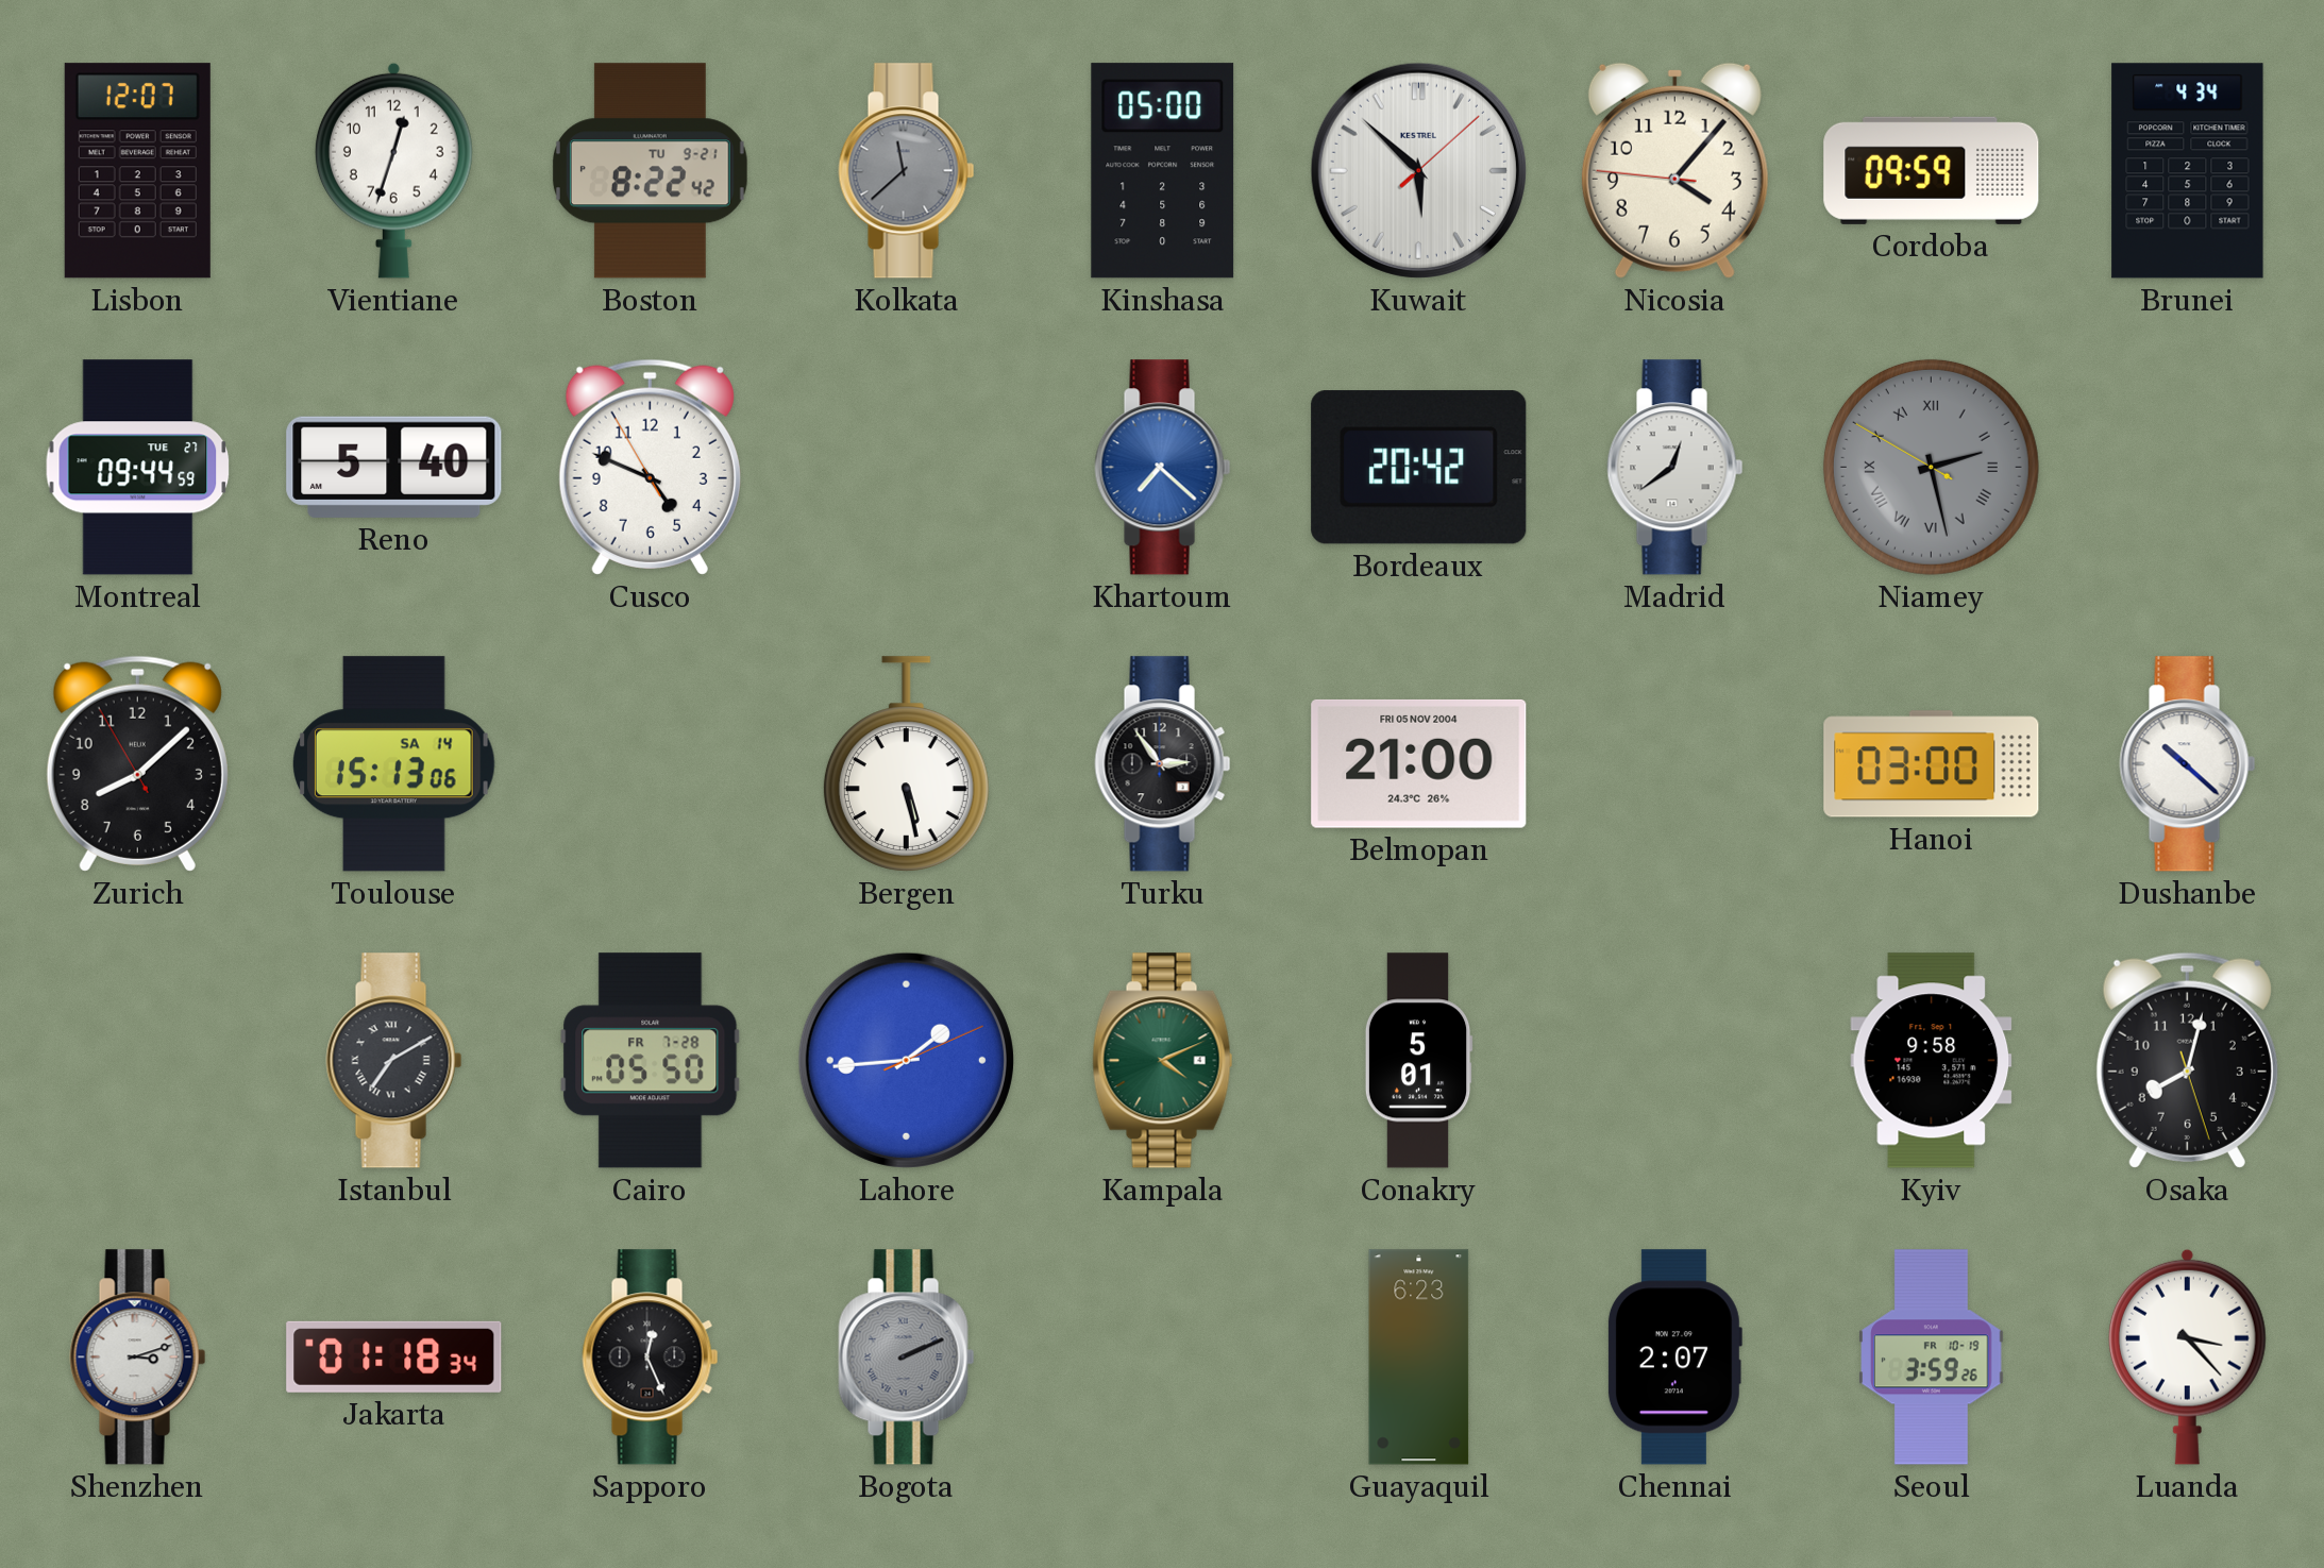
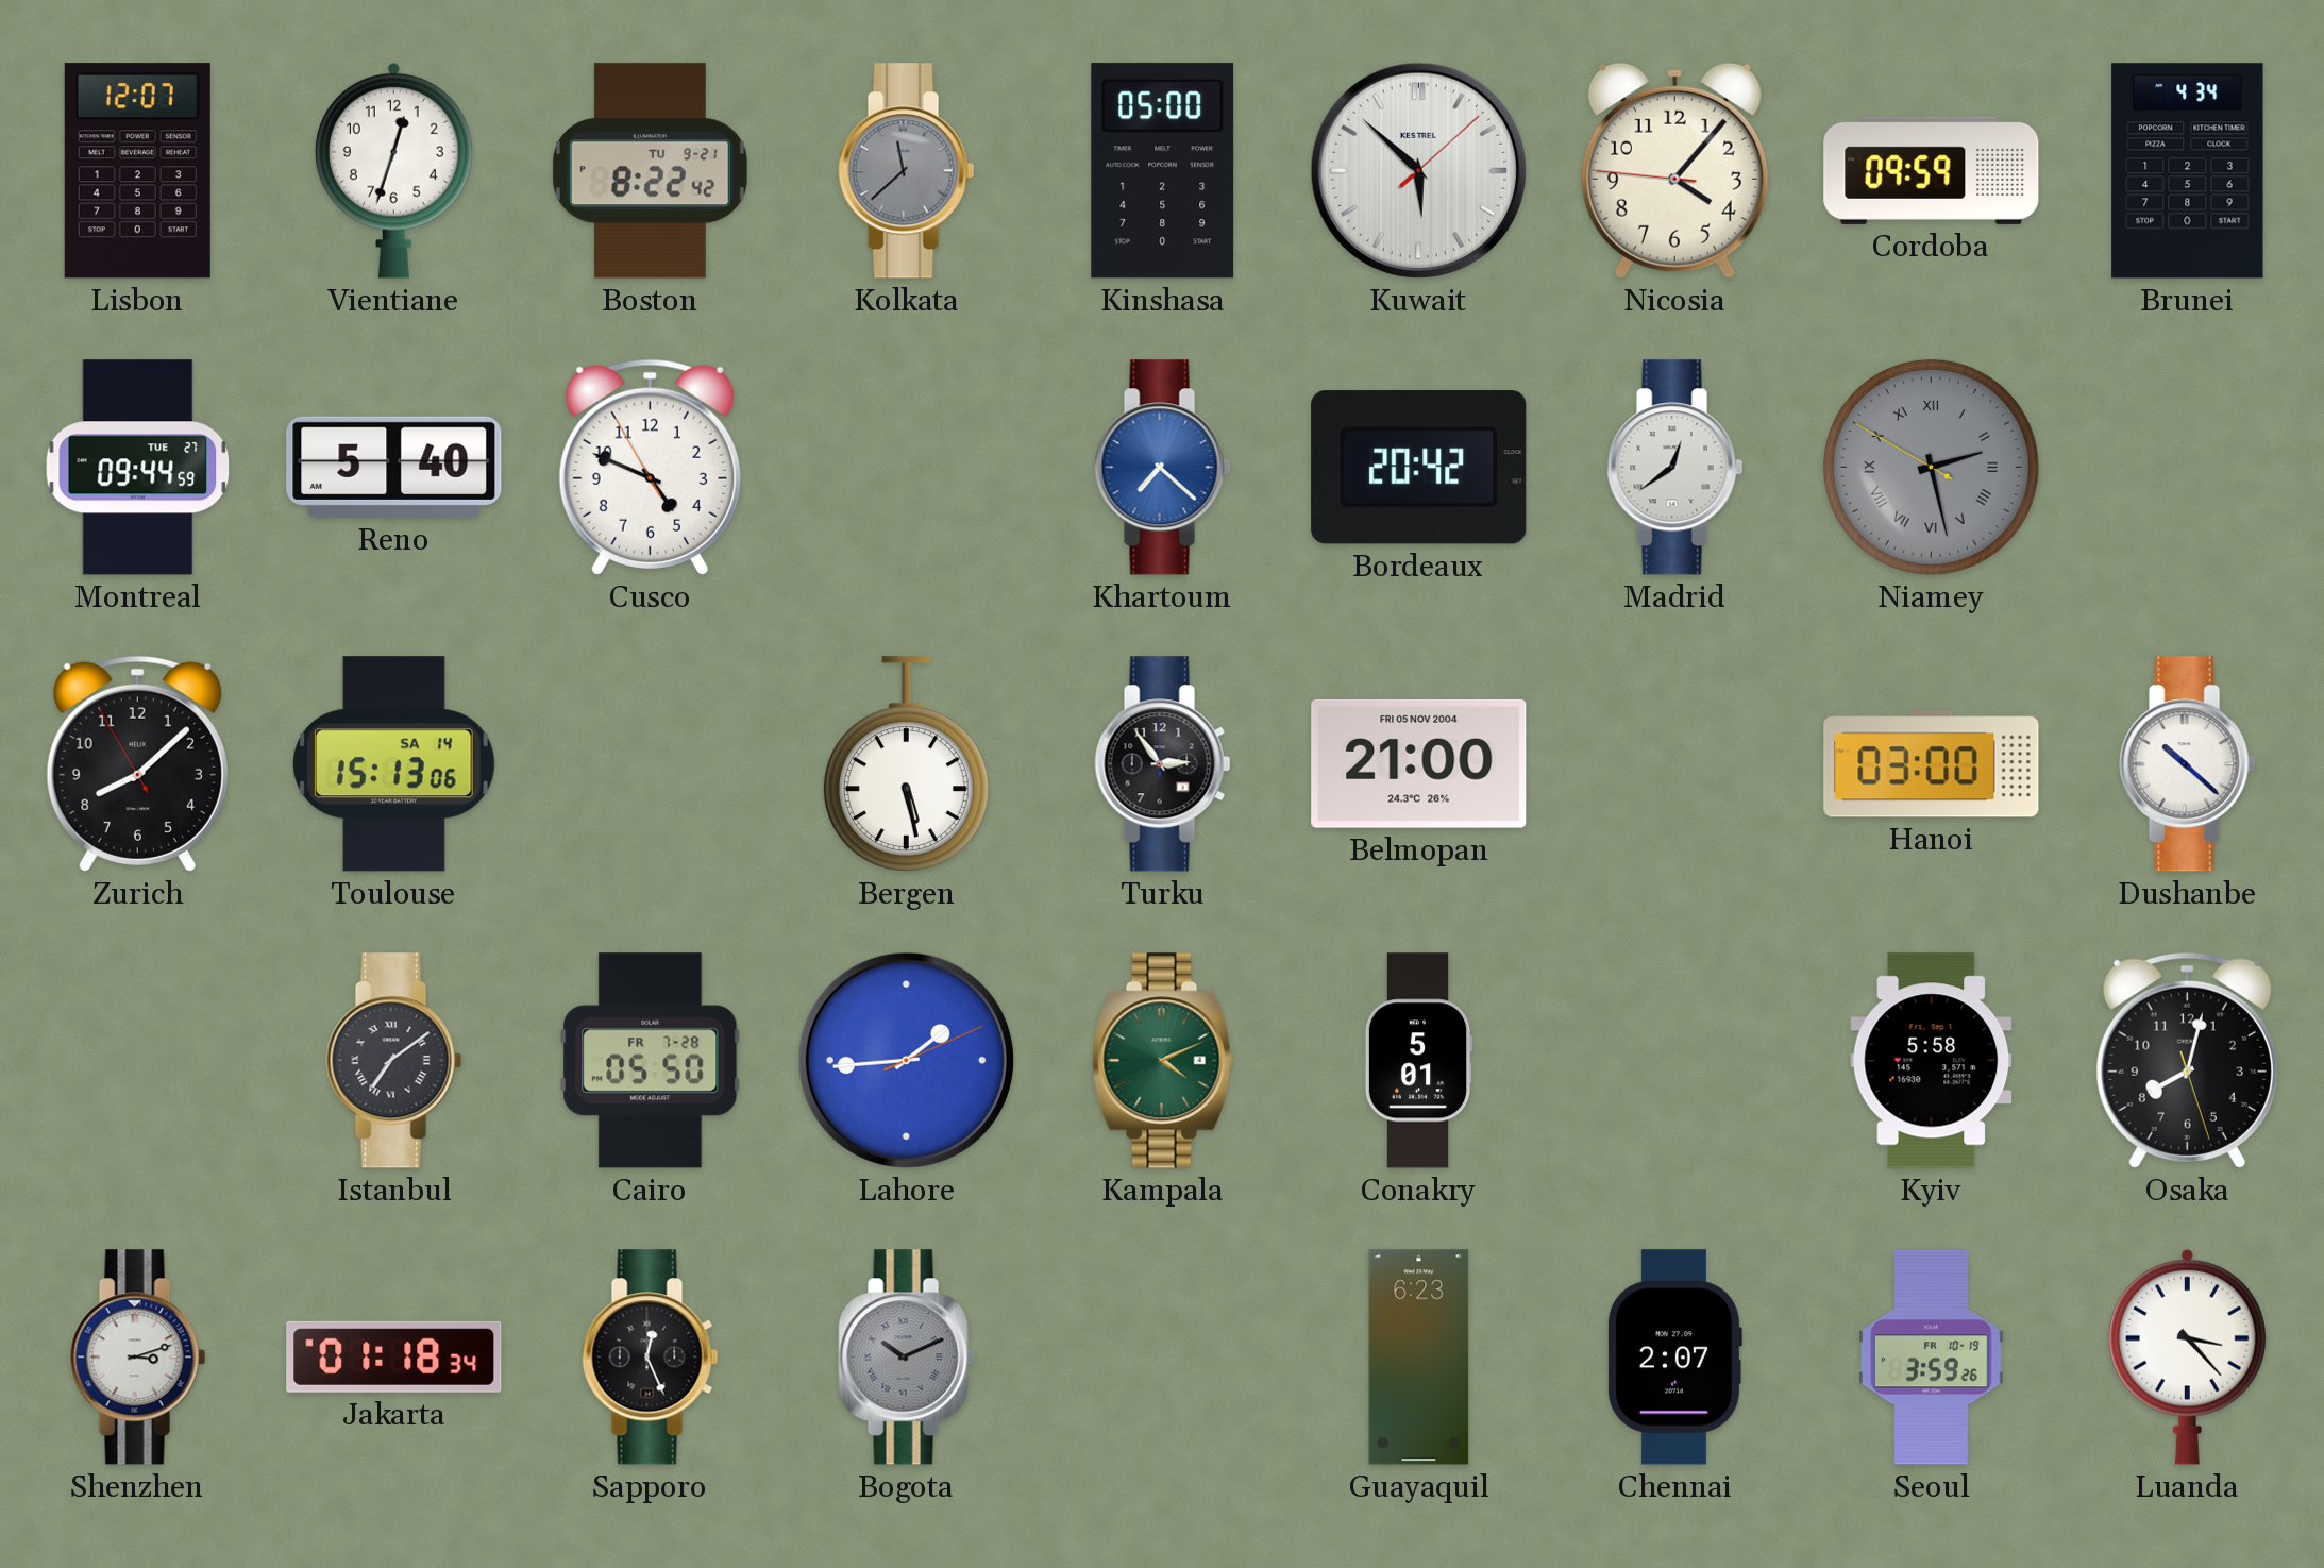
Istanbul: 7:10 -> 7:09
Kyiv: 9:58 -> 5:58
Bogota: 2:11 -> 10:11
